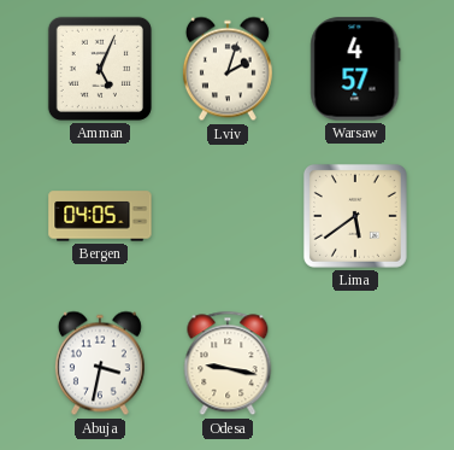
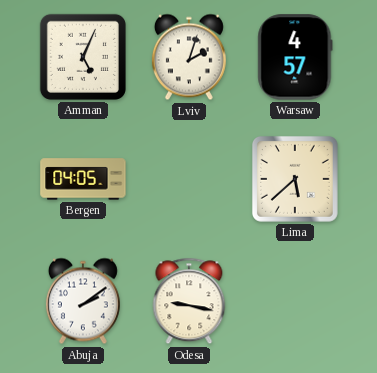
Lima: 5:39 -> 5:38
Abuja: 3:32 -> 2:09
